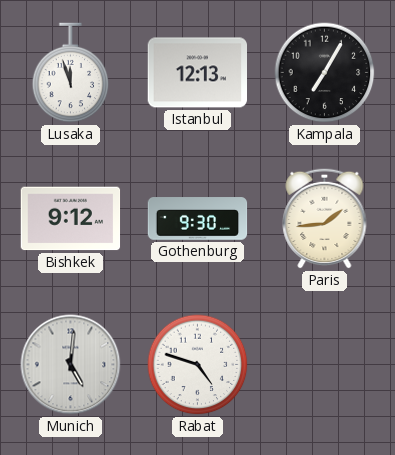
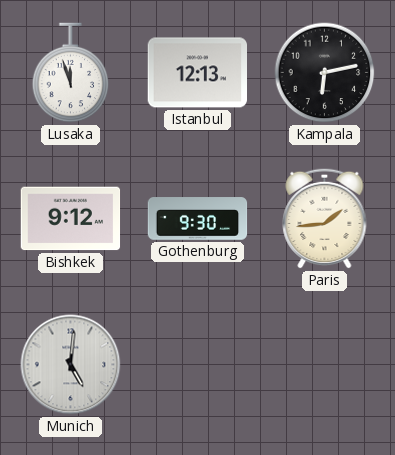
Kampala: 7:05 -> 6:13
Rabat: 4:48 -> none
